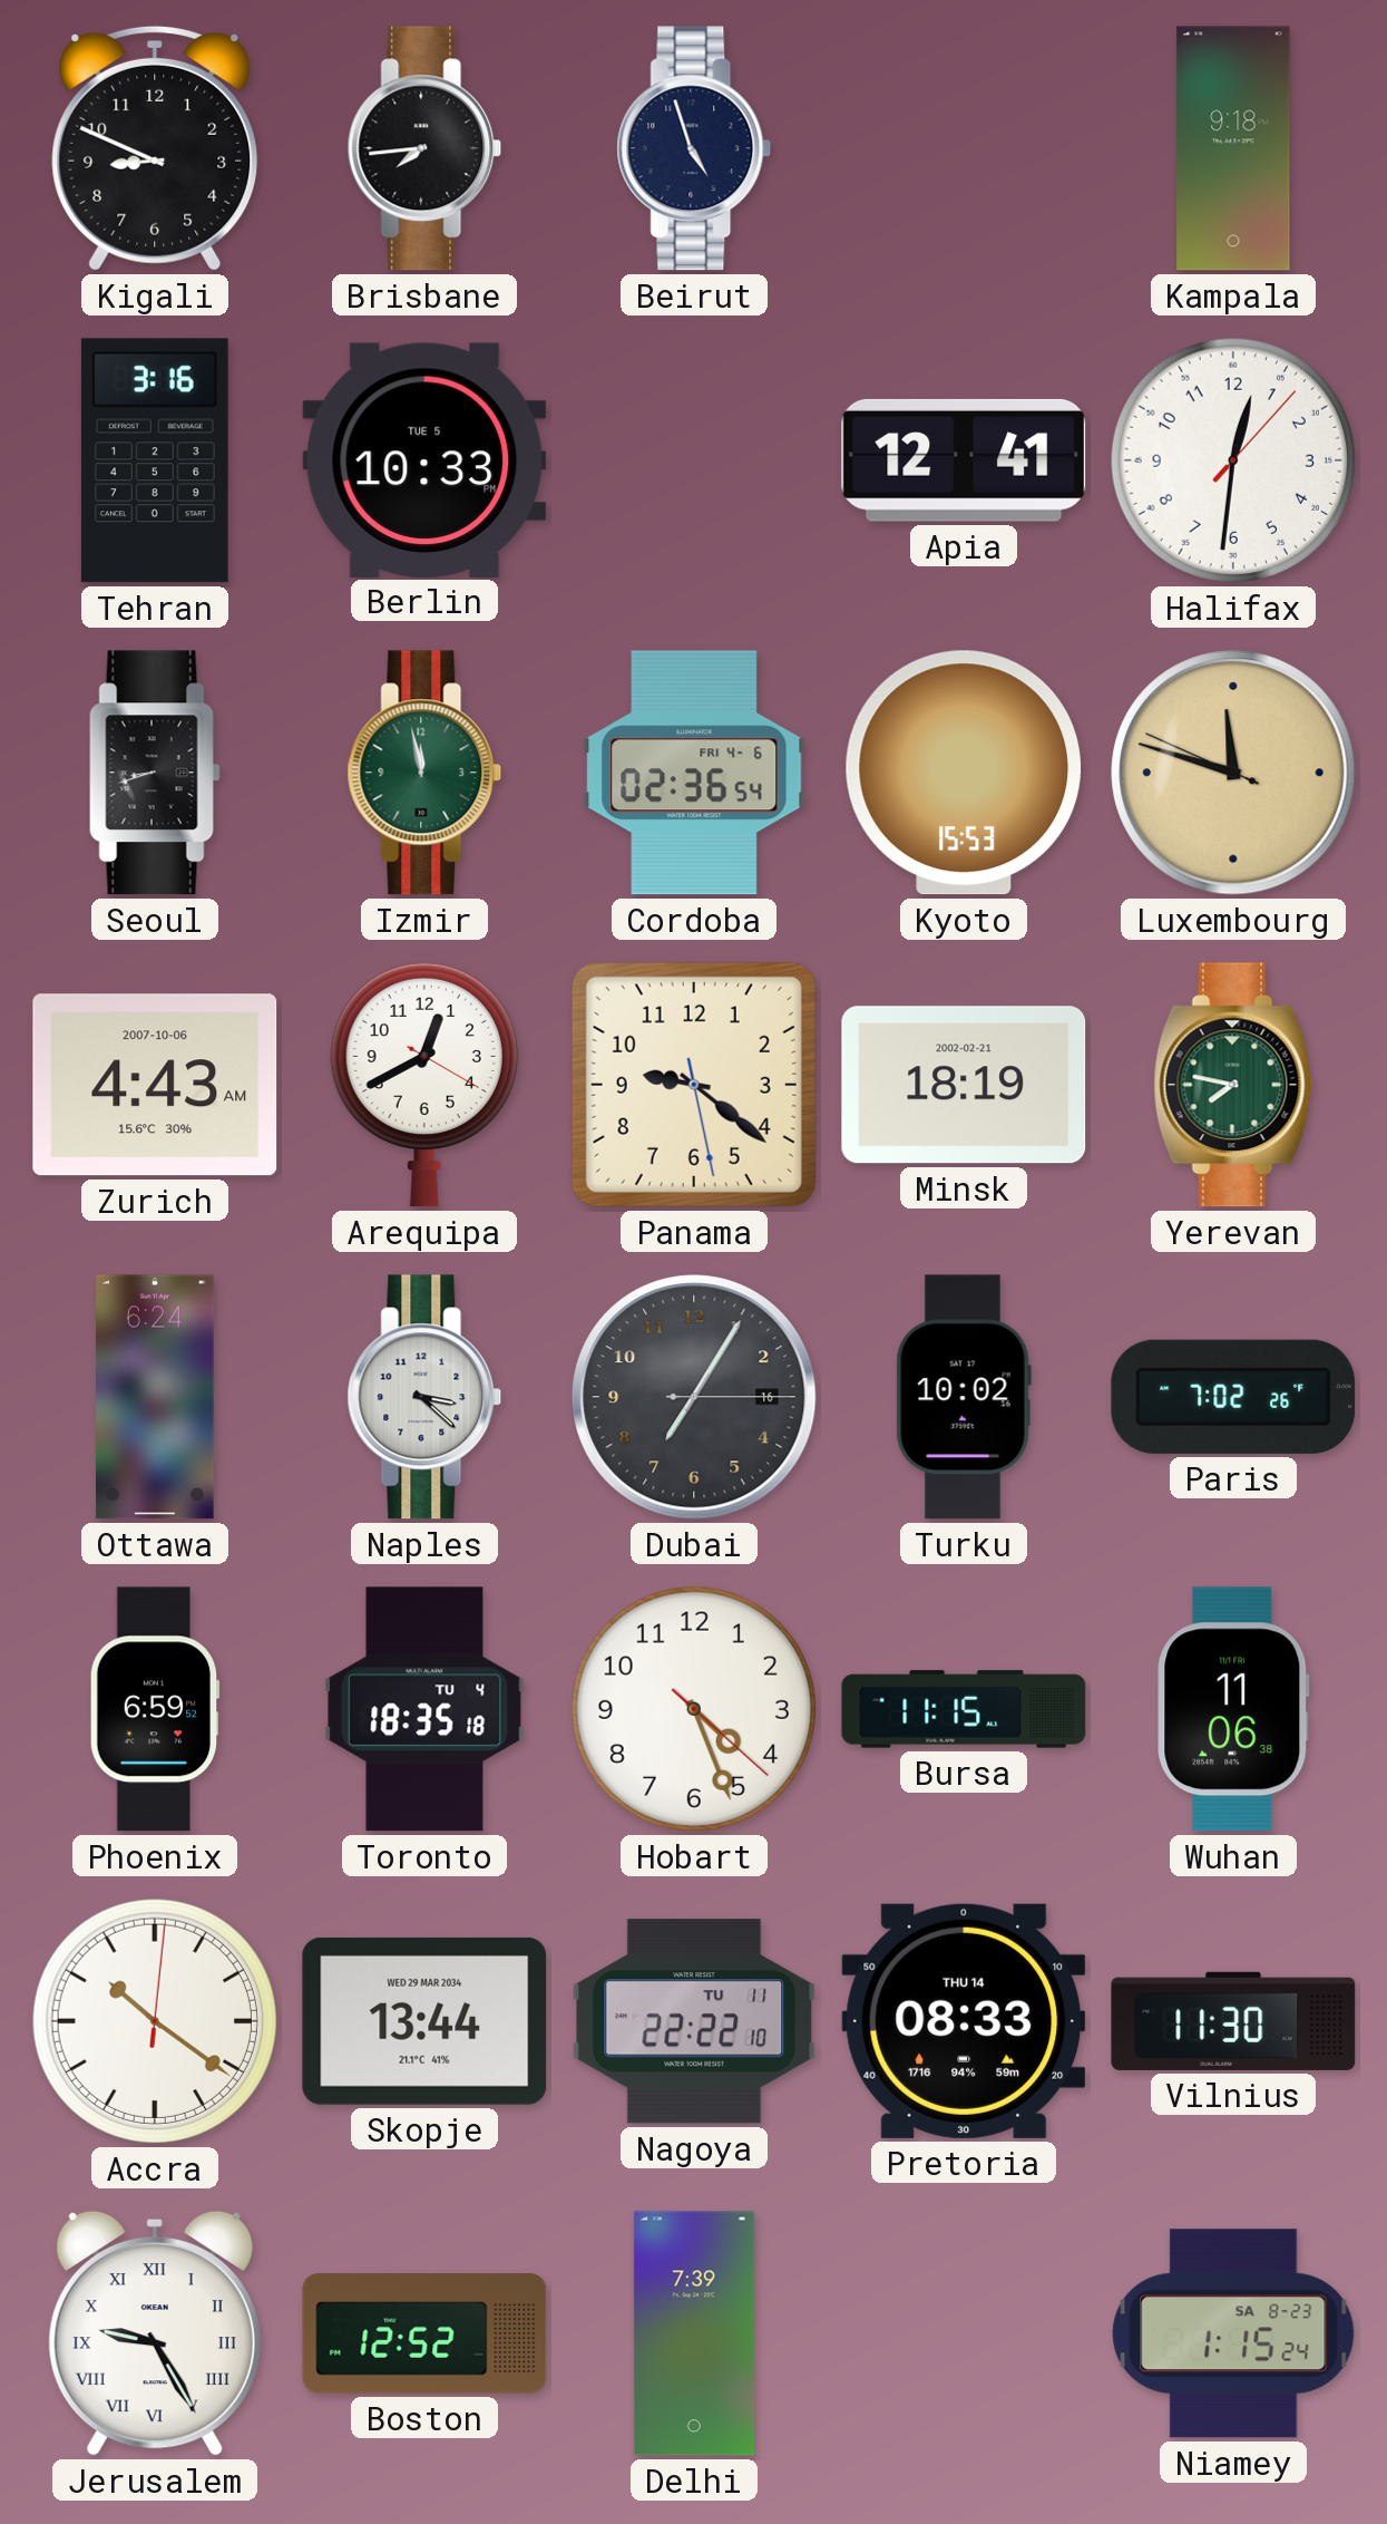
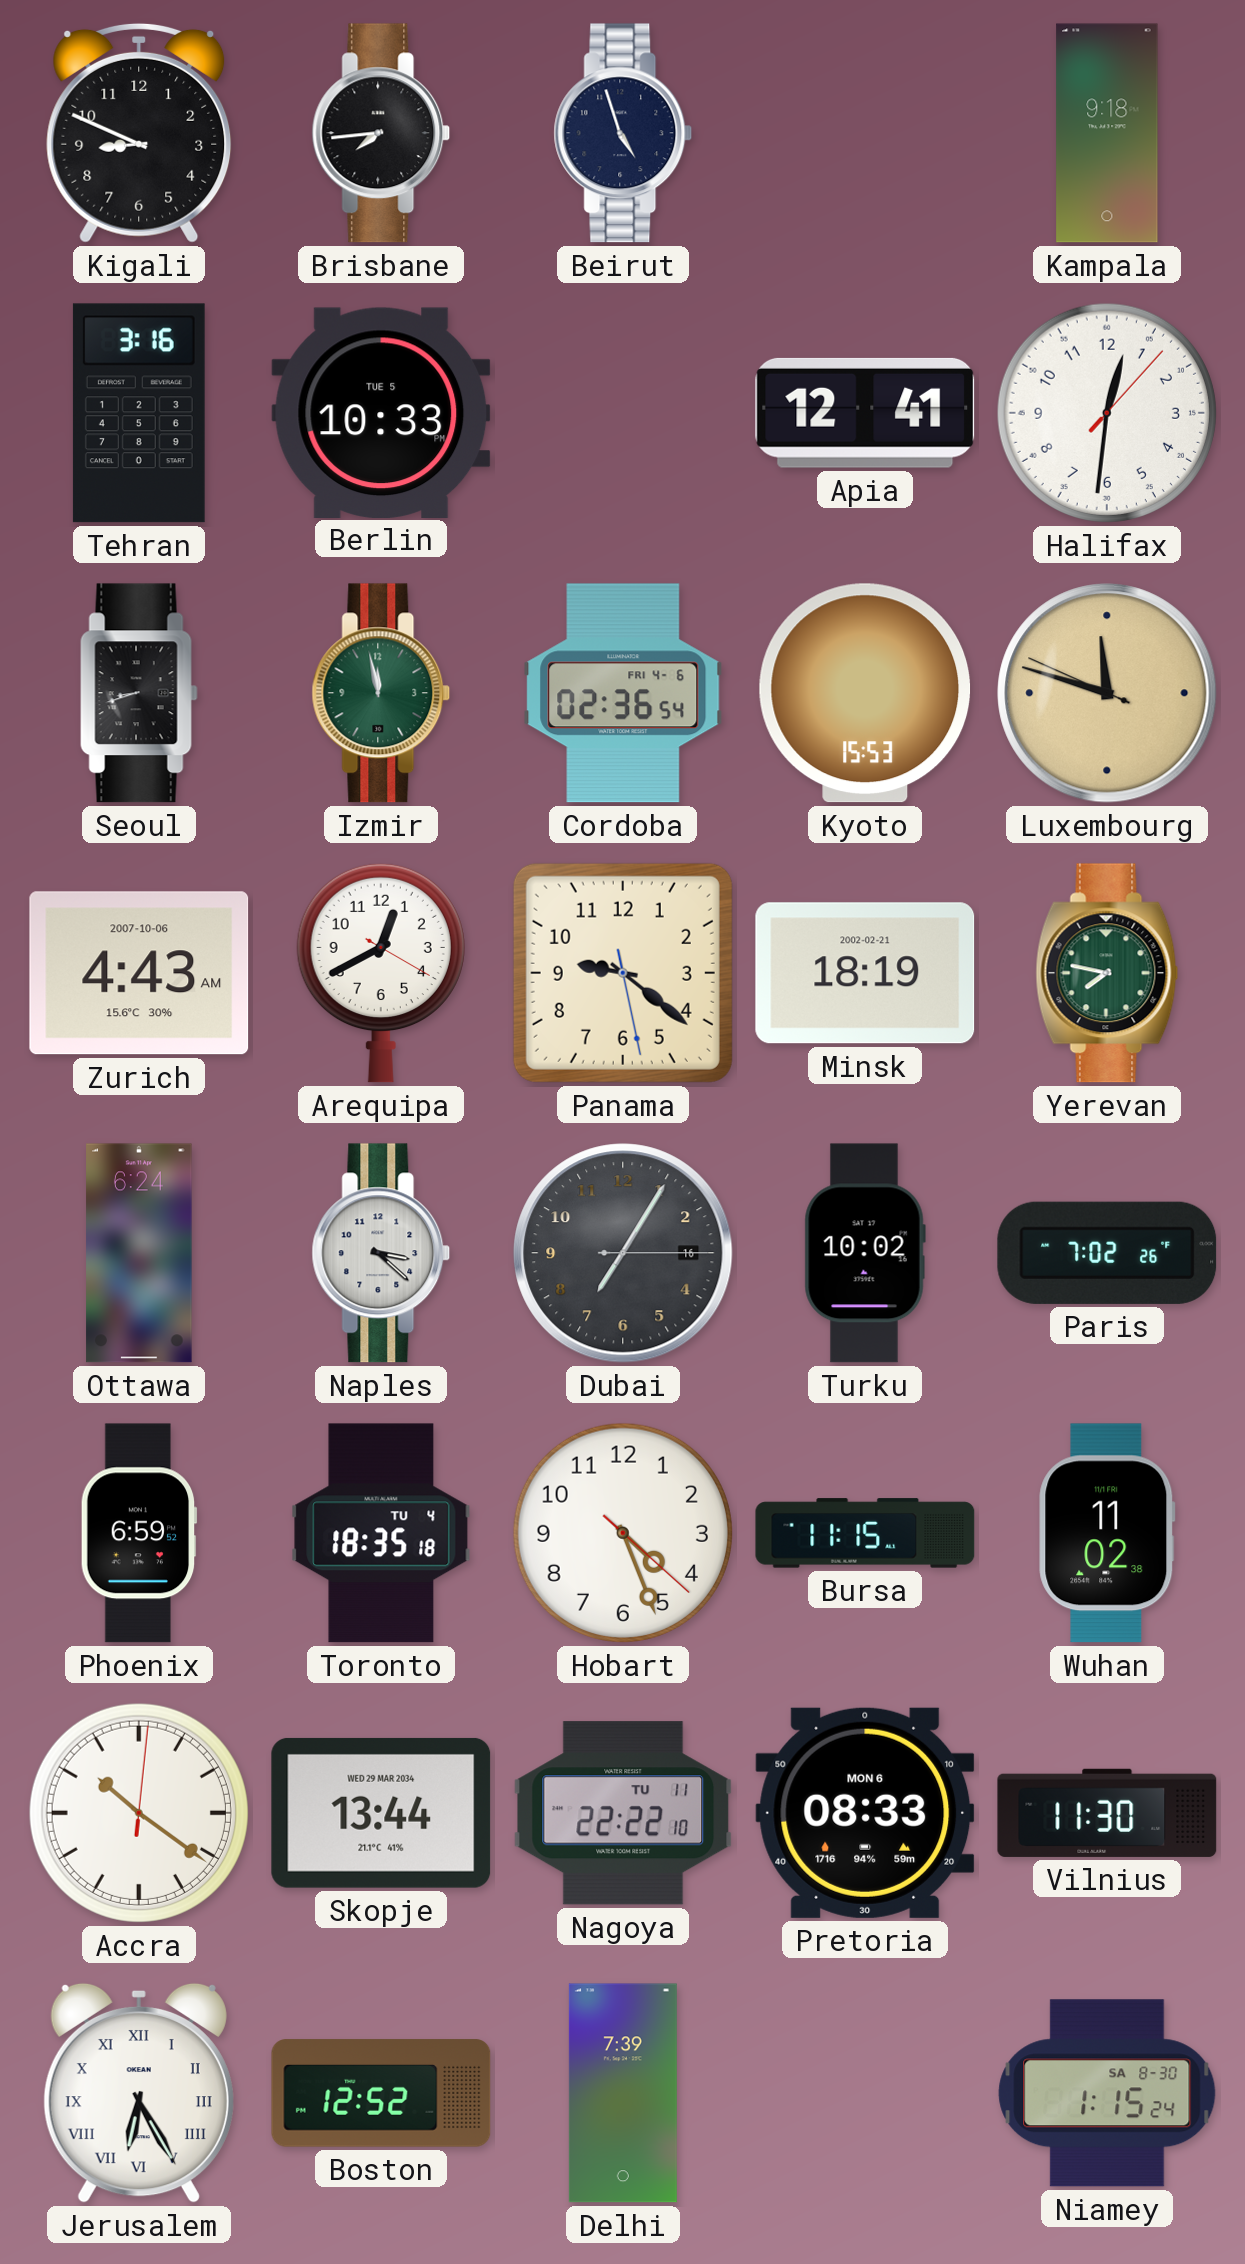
Wuhan: 11:06 -> 11:02
Pretoria date: THU 14 -> MON 6
Jerusalem: 9:25 -> 6:25
Niamey date: SA 8-23 -> SA 8-30
